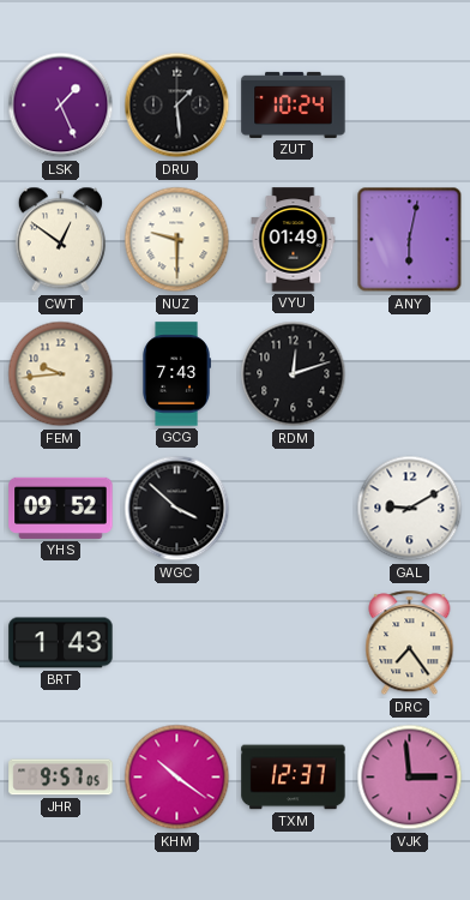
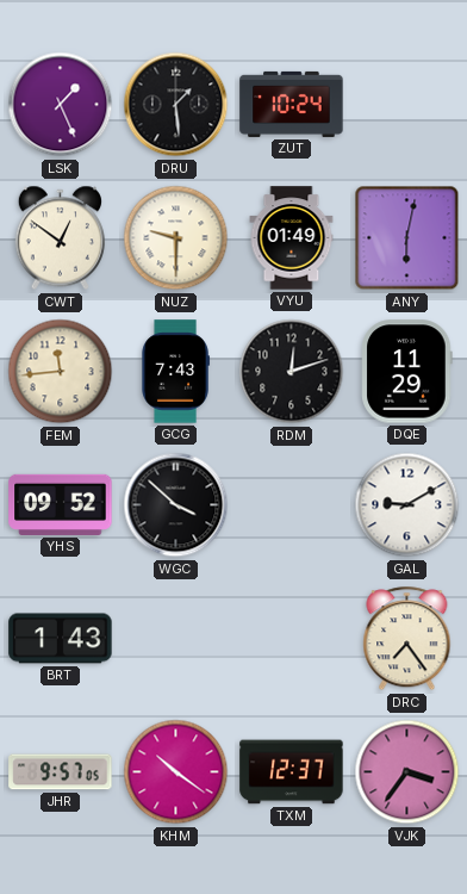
FEM: 9:44 -> 11:44
DQE: none -> 11:29
VJK: 2:59 -> 3:36
